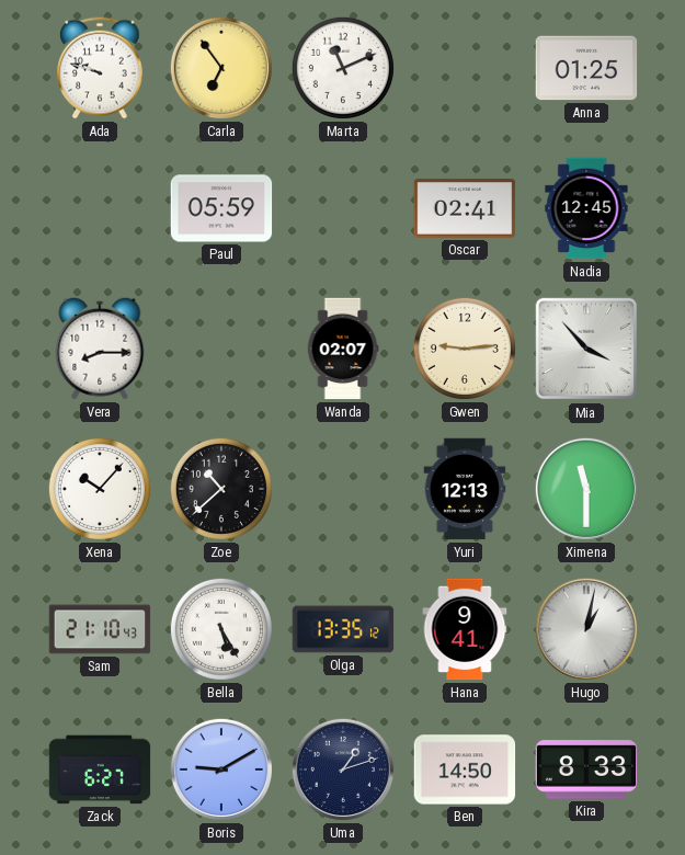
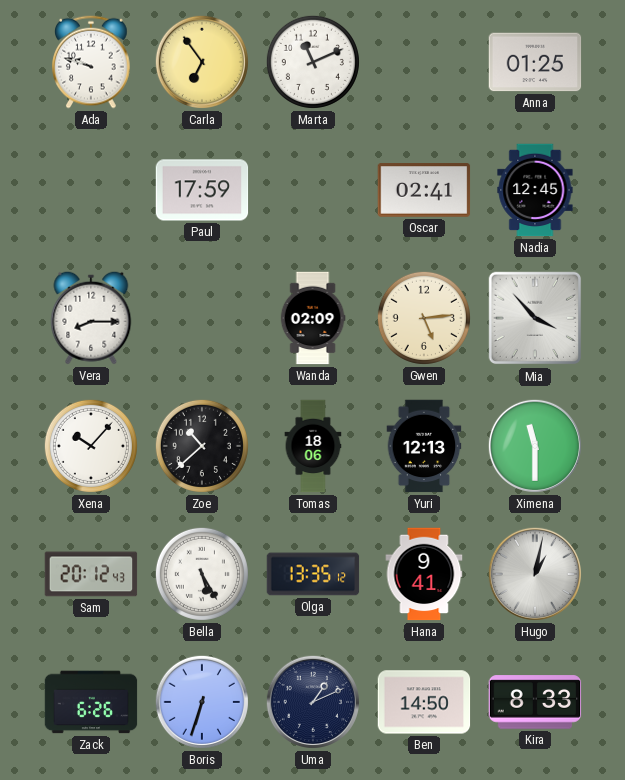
Paul: 05:59 -> 17:59
Wanda: 02:07 -> 02:09
Gwen: 9:14 -> 5:14
Tomas: none -> 18:06
Sam: 21:10 -> 20:12
Zack: 6:27 -> 6:26
Boris: 9:10 -> 6:33
Uma: 1:12 -> 1:11
